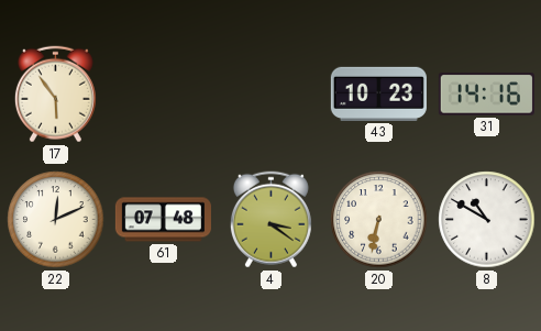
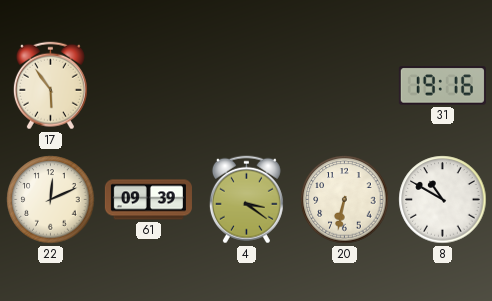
43: 10:23 -> none
31: 14:16 -> 19:16
61: 07:48 -> 09:39
